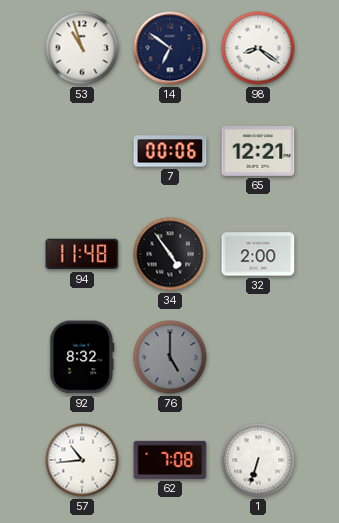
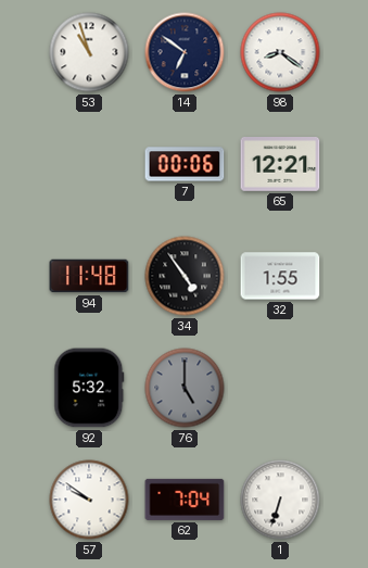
32: 2:00 -> 1:55
92: 8:32 -> 5:32
57: 10:44 -> 9:51
62: 7:08 -> 7:04
